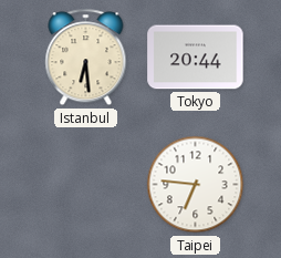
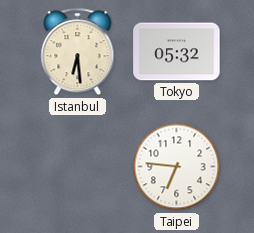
Tokyo: 20:44 -> 05:32
